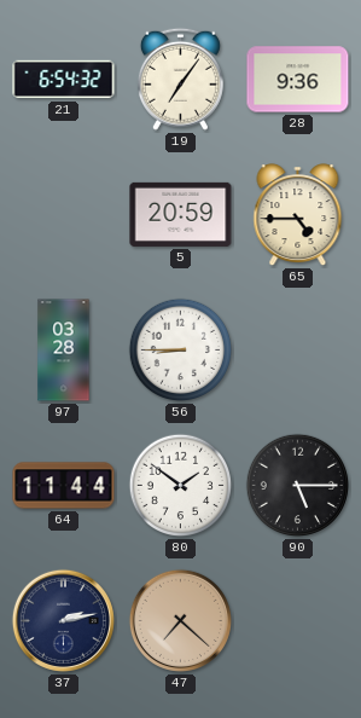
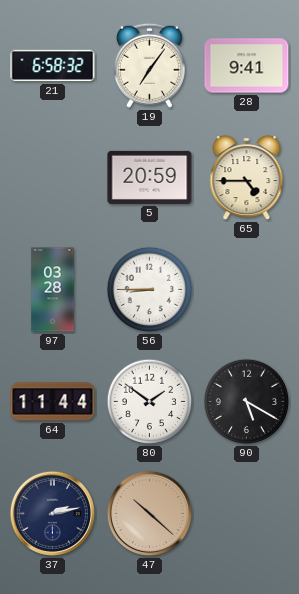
21: 6:54 -> 6:58
28: 9:36 -> 9:41
90: 5:15 -> 5:20
47: 7:22 -> 10:22
